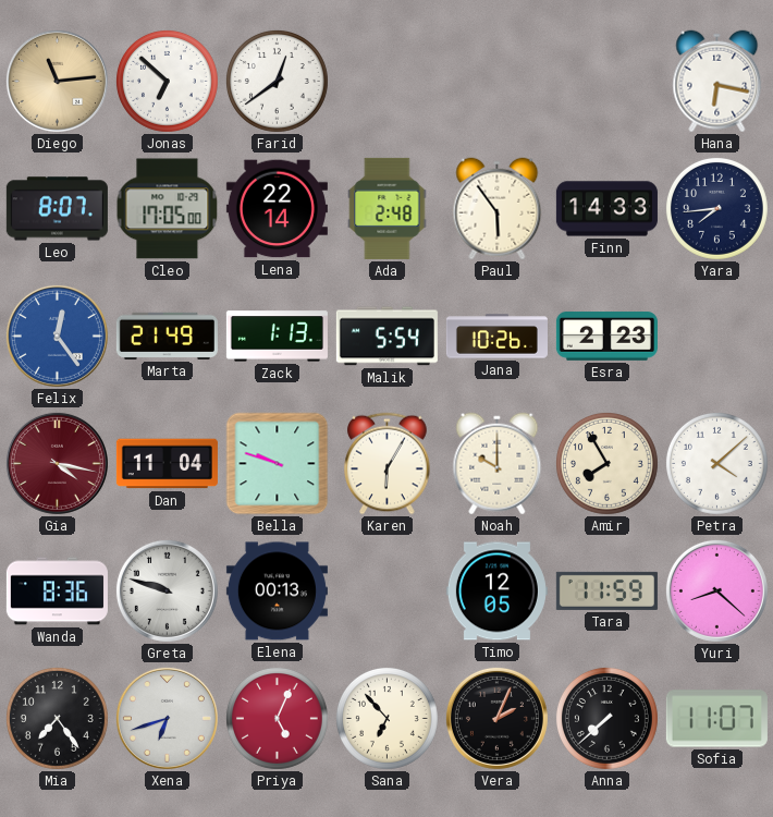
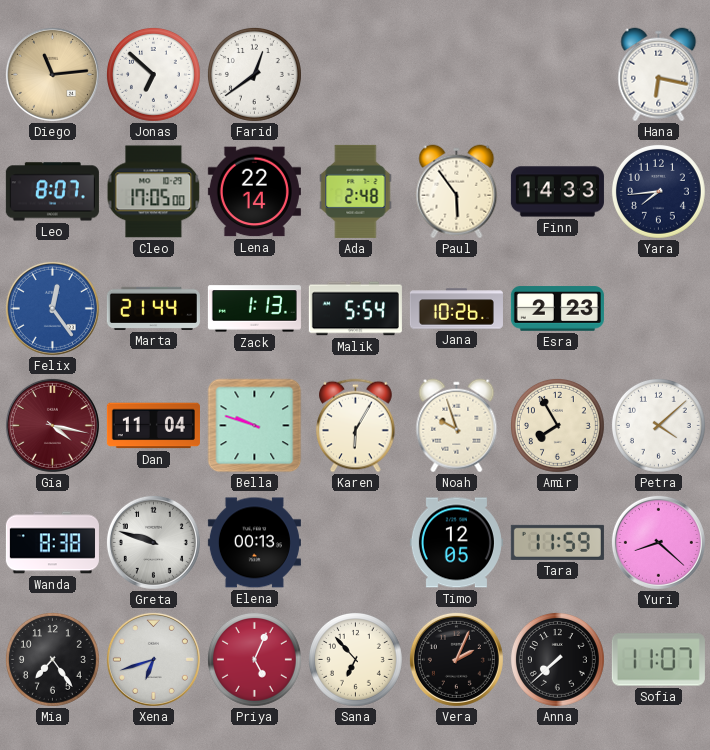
Marta: 21:49 -> 21:44
Noah: 10:00 -> 9:57
Wanda: 8:36 -> 8:38
